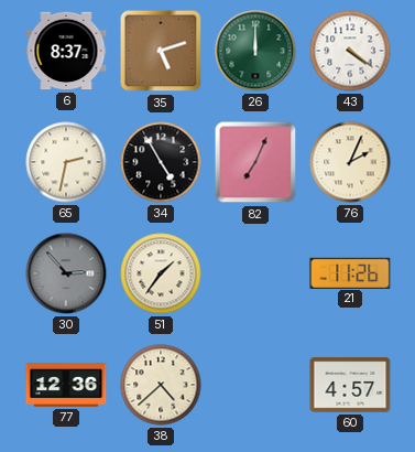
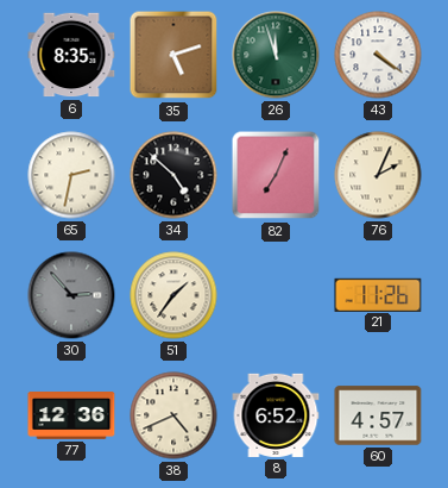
6: 8:37 -> 8:35
26: 12:00 -> 11:57
34: 4:55 -> 4:52
38: 4:38 -> 4:41
8: none -> 6:52
